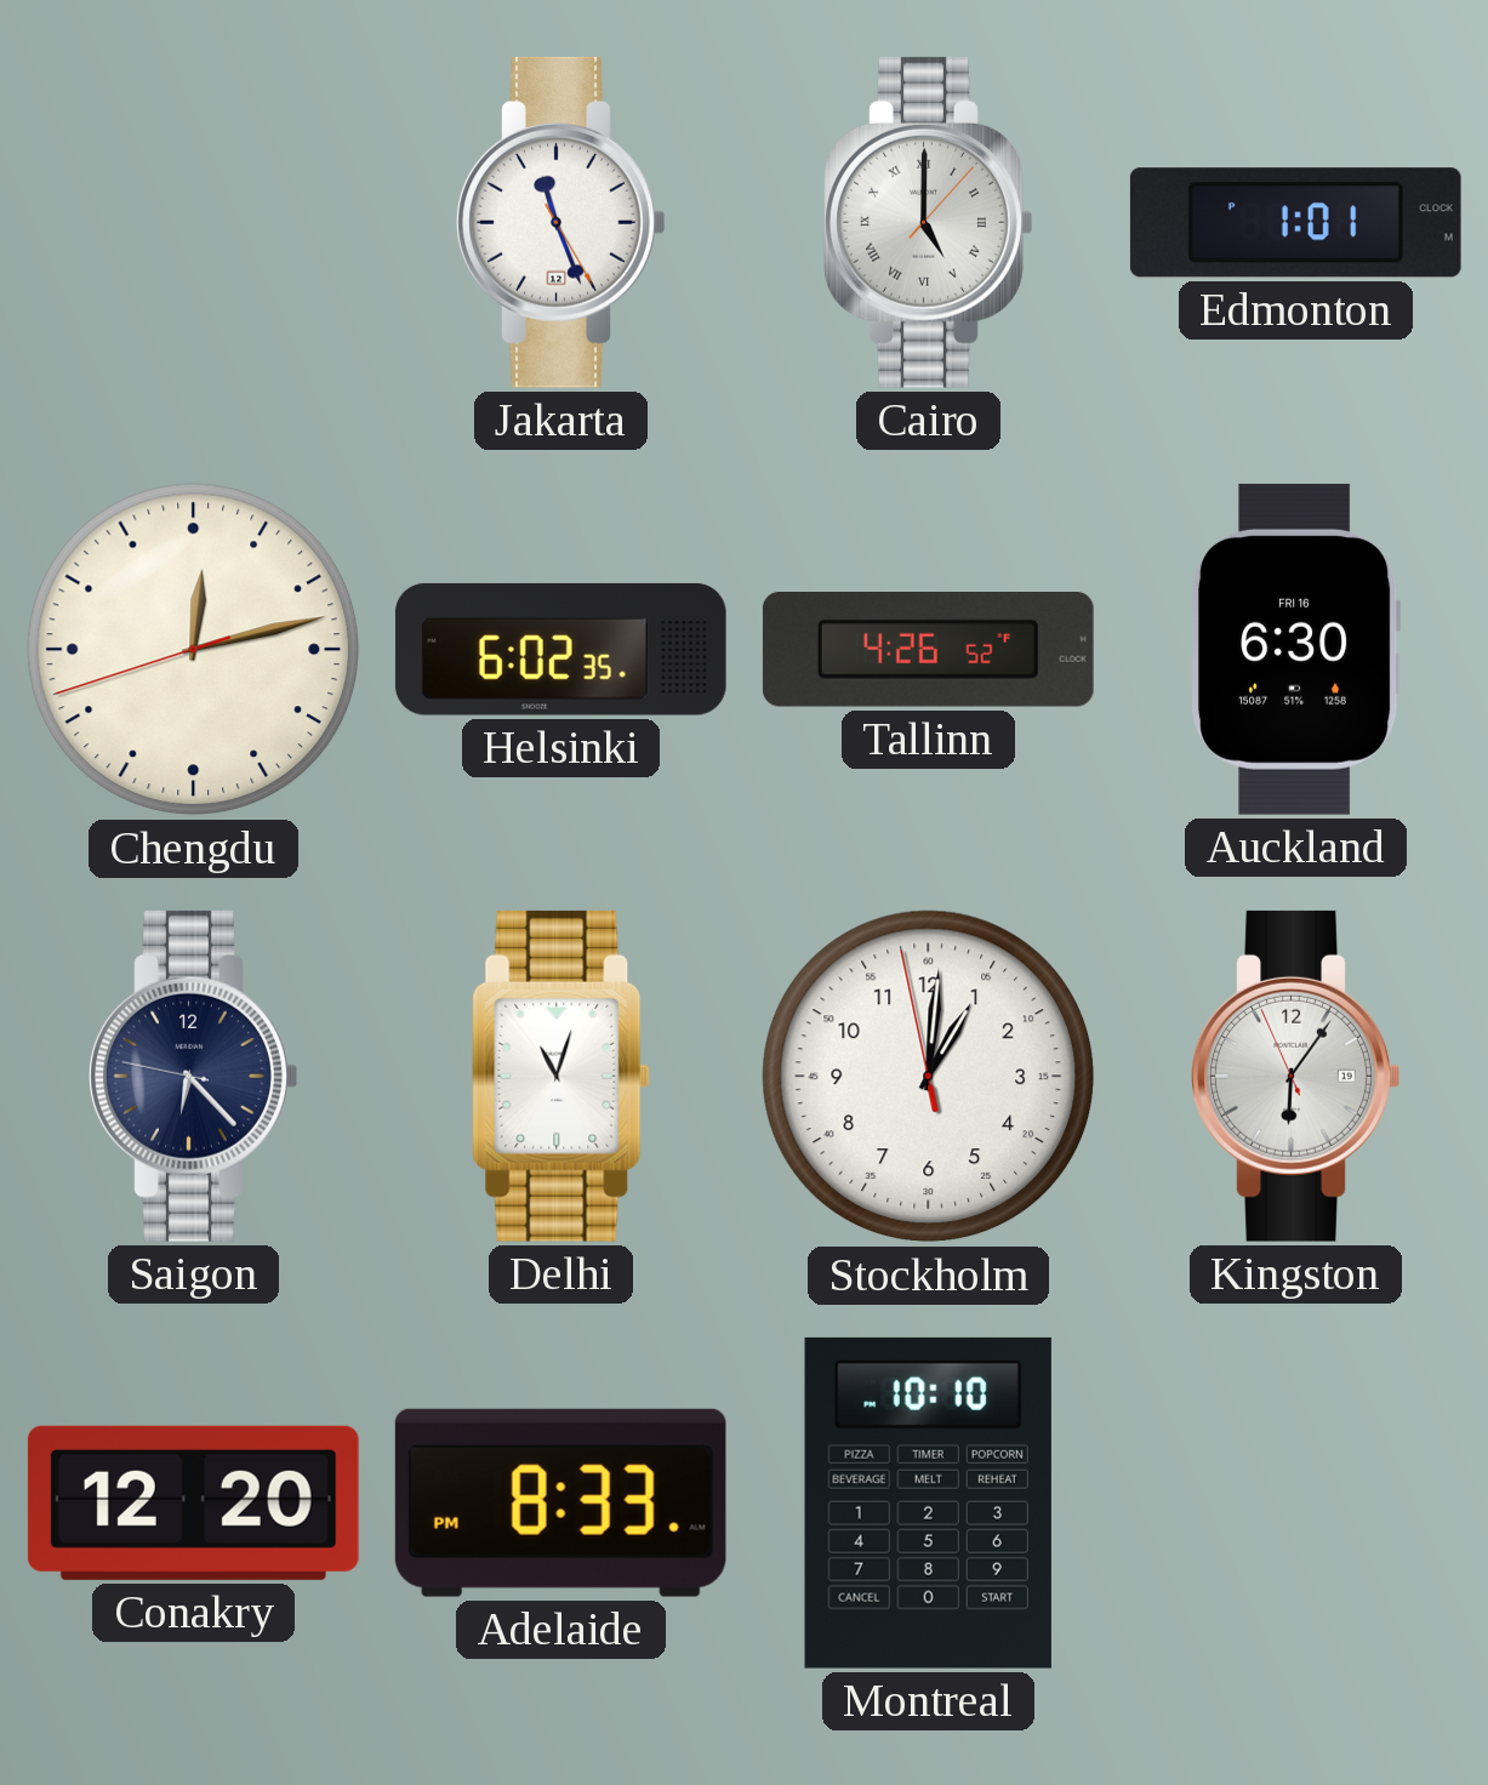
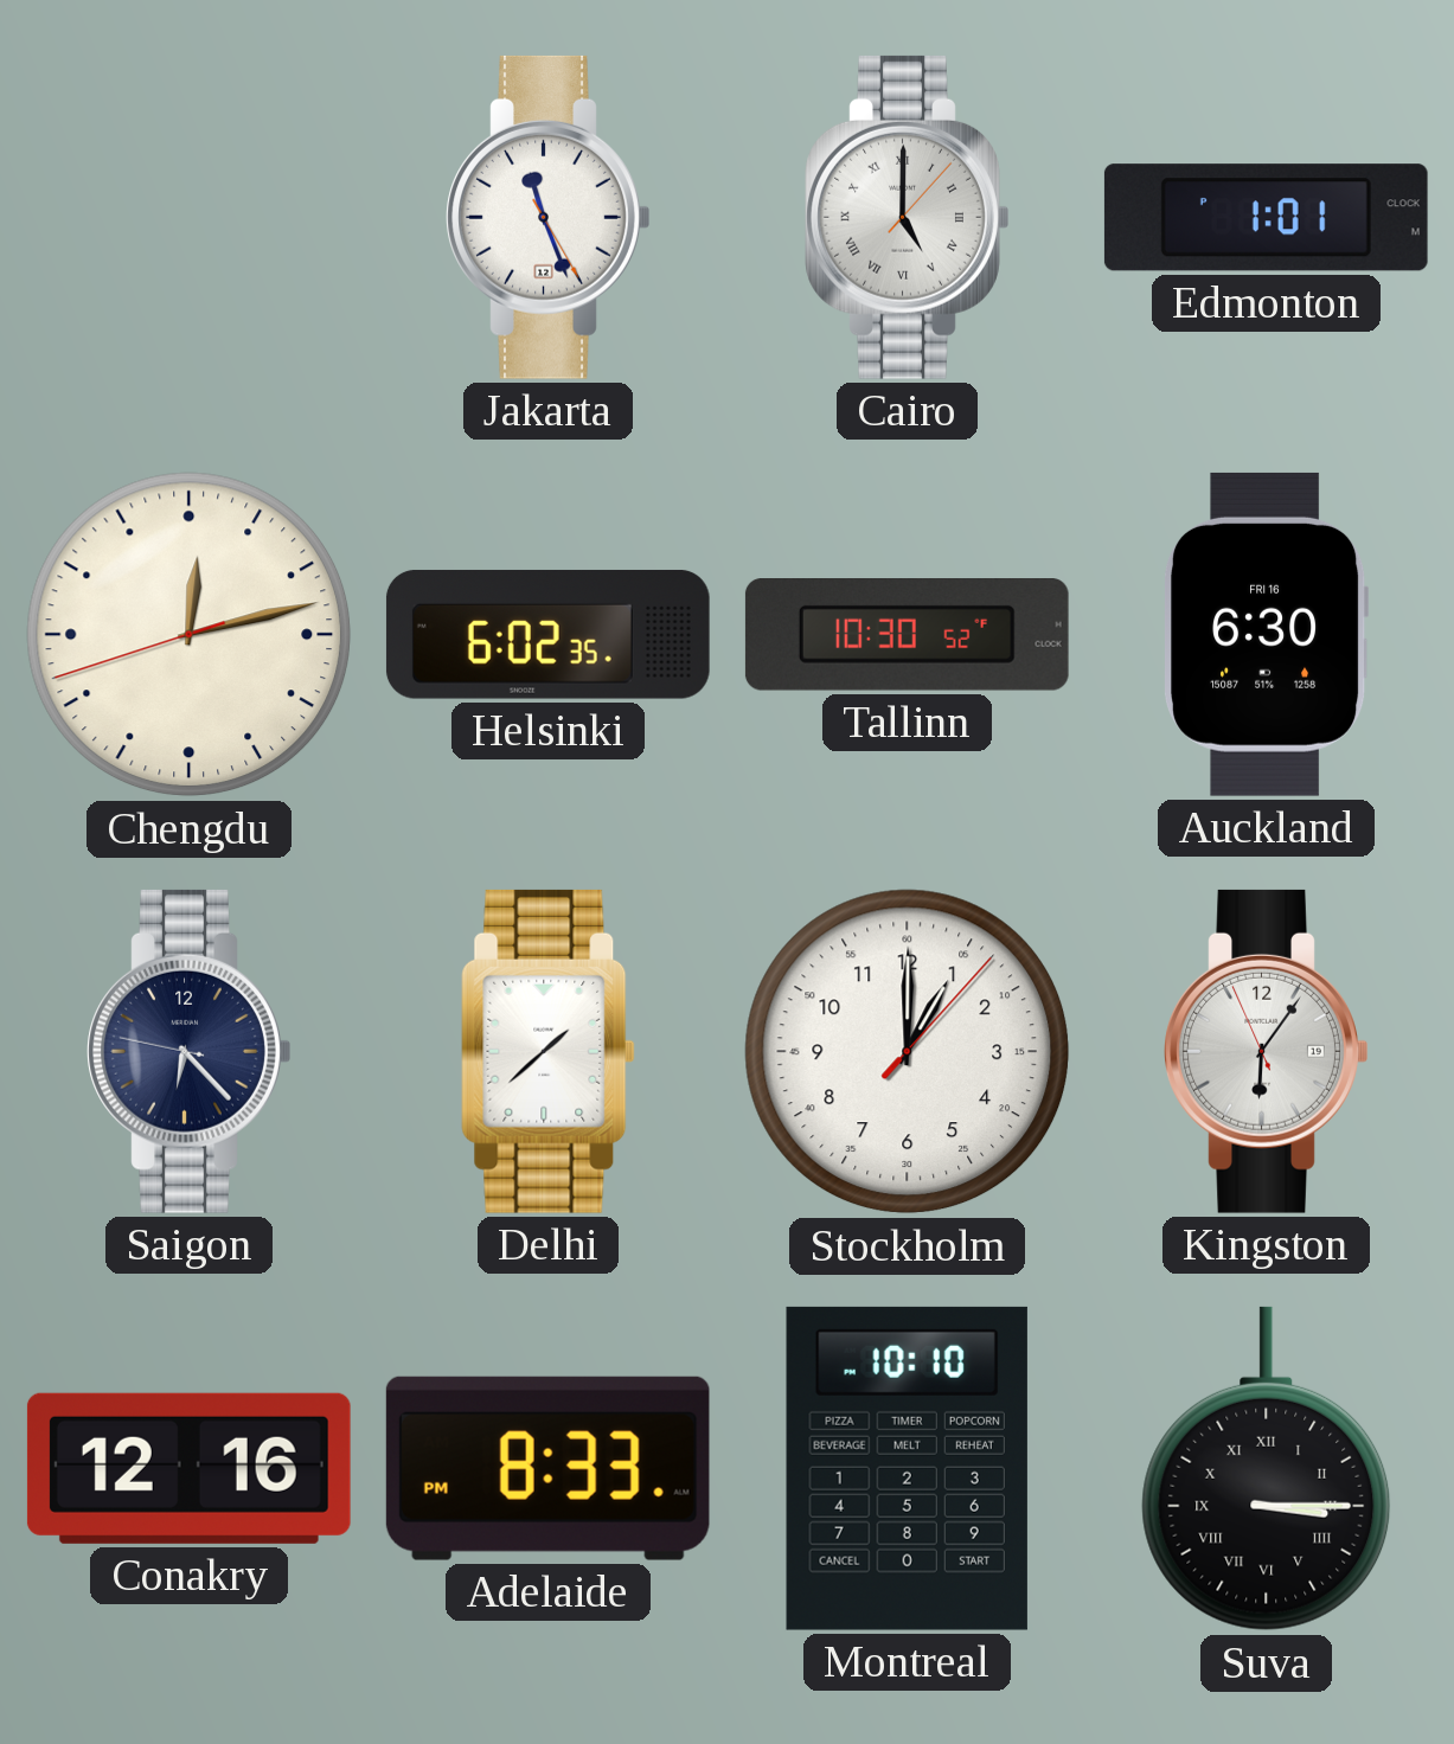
Tallinn: 4:26 -> 10:30
Delhi: 11:03 -> 1:38
Stockholm: 1:00:58 -> 1:00:07
Conakry: 12:20 -> 12:16
Suva: none -> 3:15
